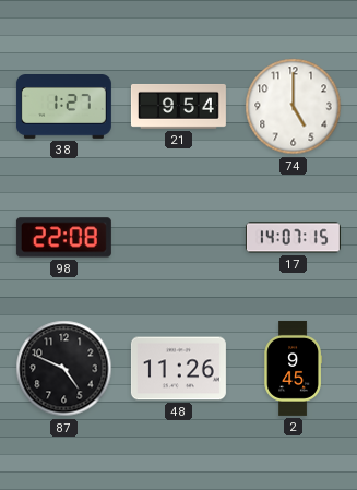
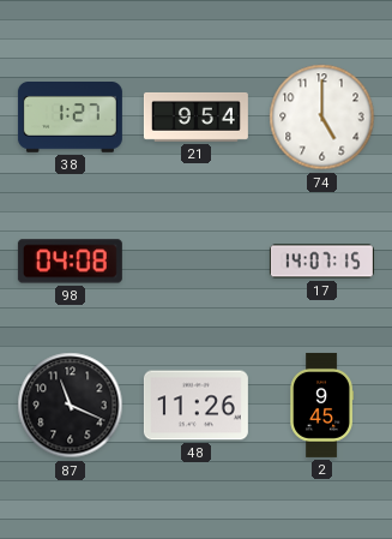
98: 22:08 -> 04:08
87: 4:49 -> 11:19
